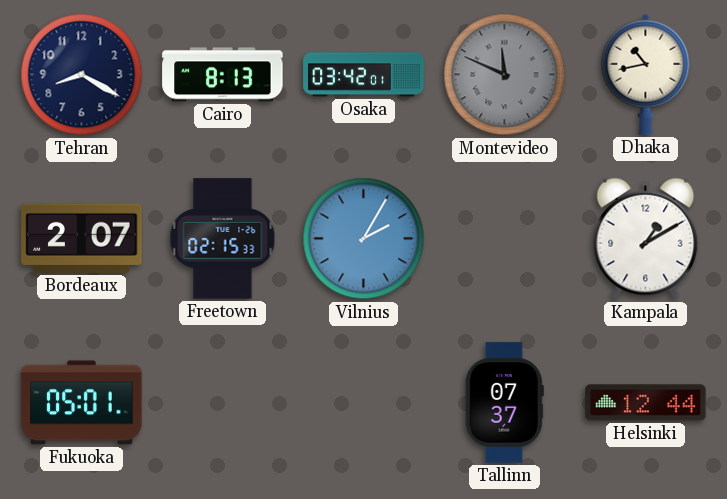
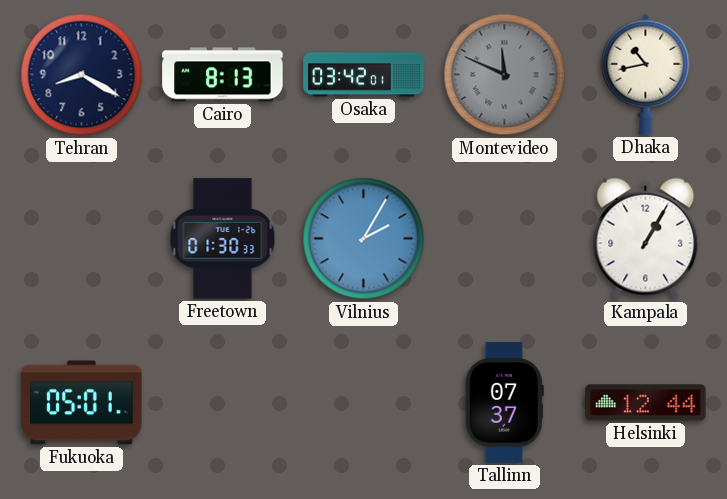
Bordeaux: 2:07 -> none
Freetown: 02:15 -> 01:30
Kampala: 1:10 -> 1:05
